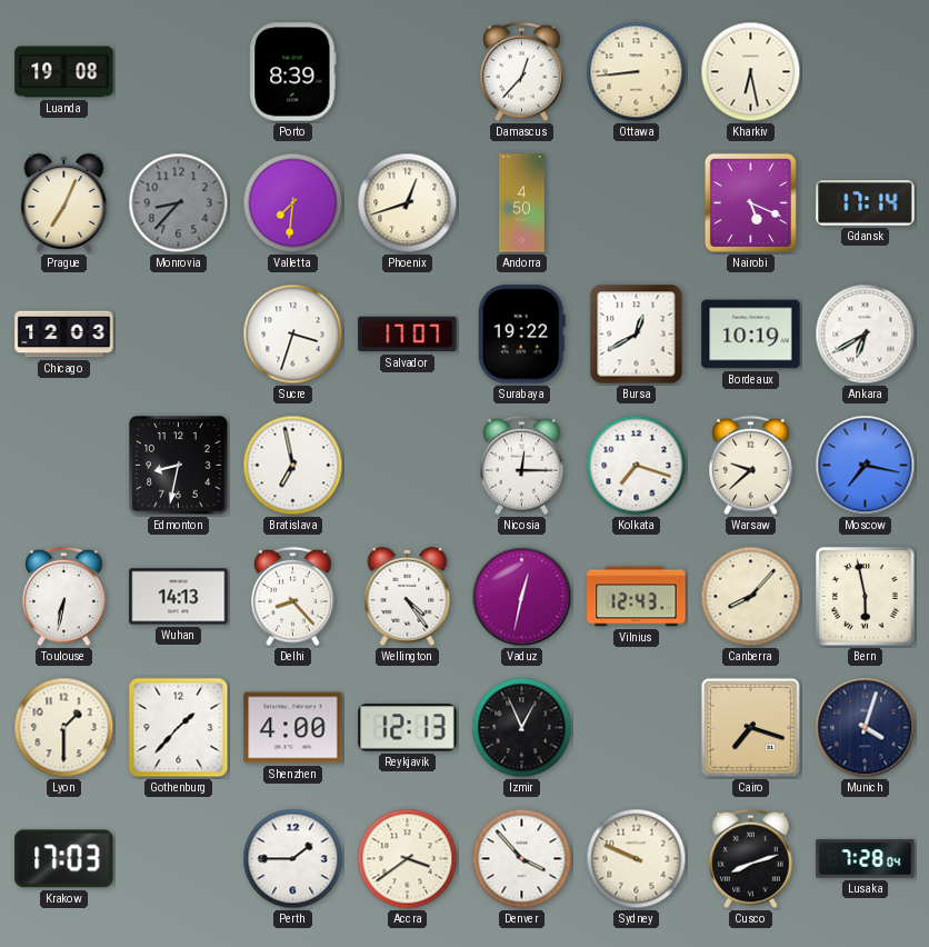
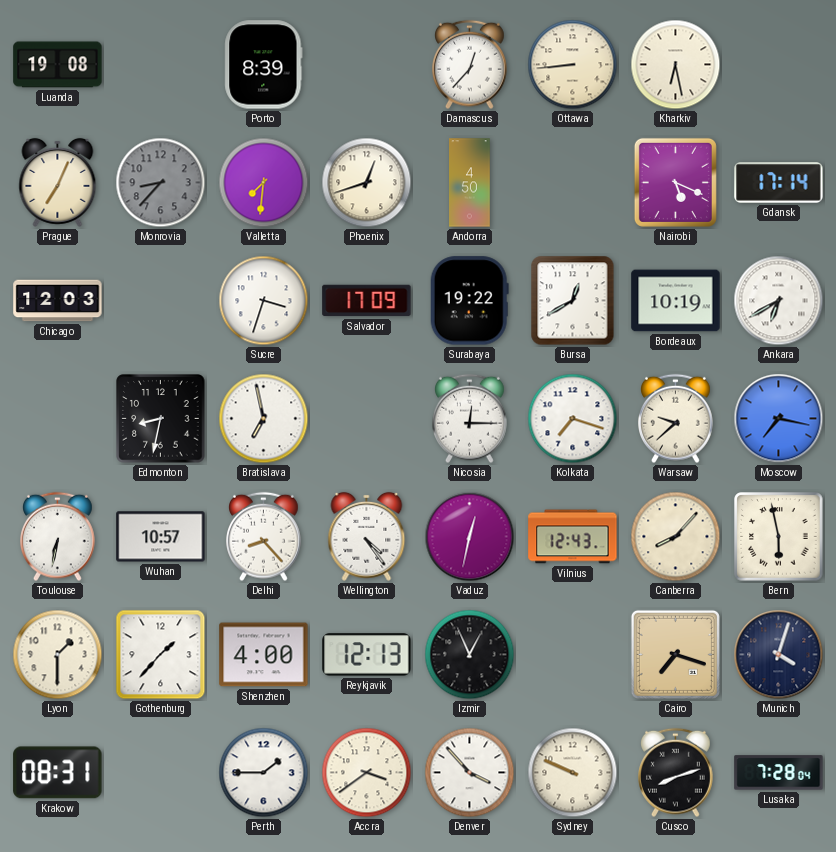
Salvador: 17:07 -> 17:09
Wuhan: 14:13 -> 10:57
Krakow: 17:03 -> 08:31
